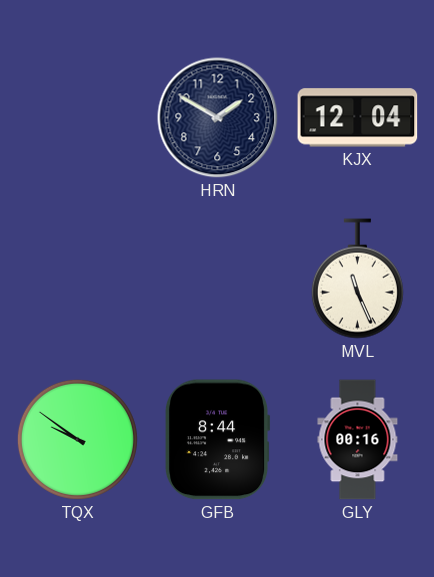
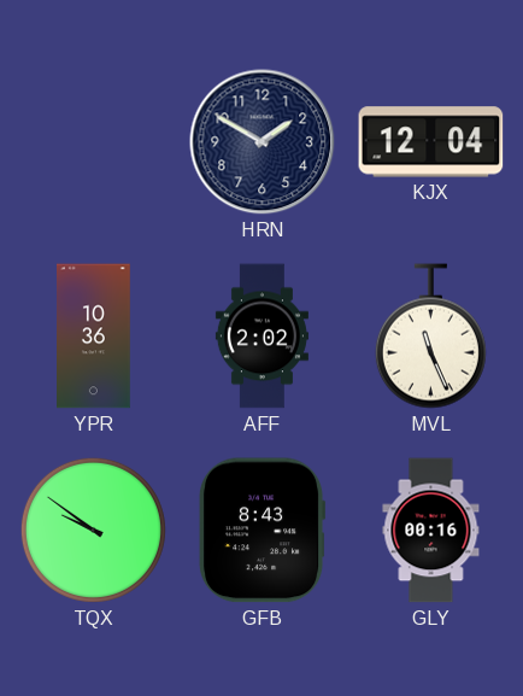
YPR: none -> 10:36
AFF: none -> 2:02
GFB: 8:44 -> 8:43
